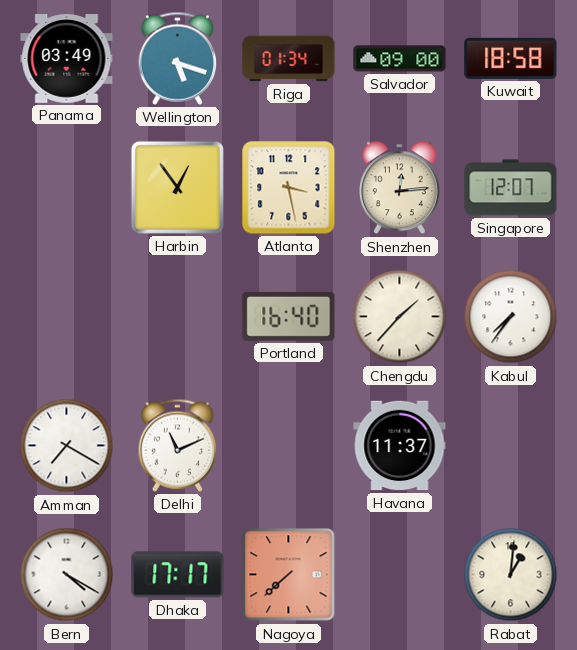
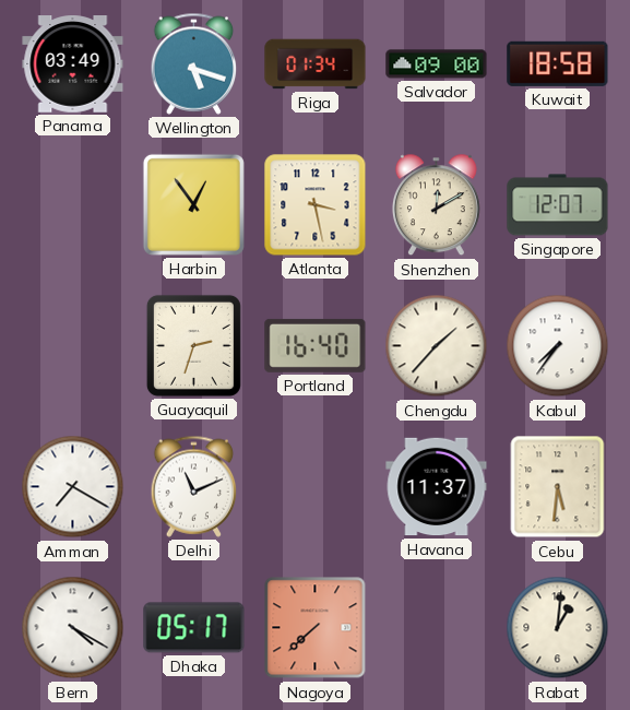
Shenzhen: 12:14 -> 12:10
Guayaquil: none -> 2:33
Cebu: none -> 5:31
Dhaka: 17:17 -> 05:17
